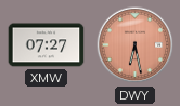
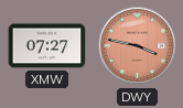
DWY: 6:28 -> 3:47
